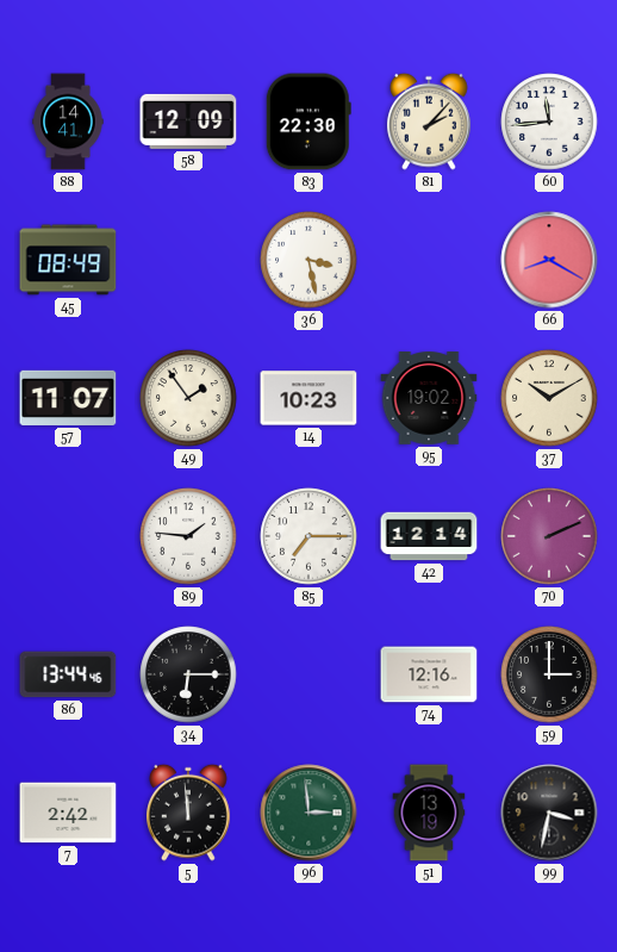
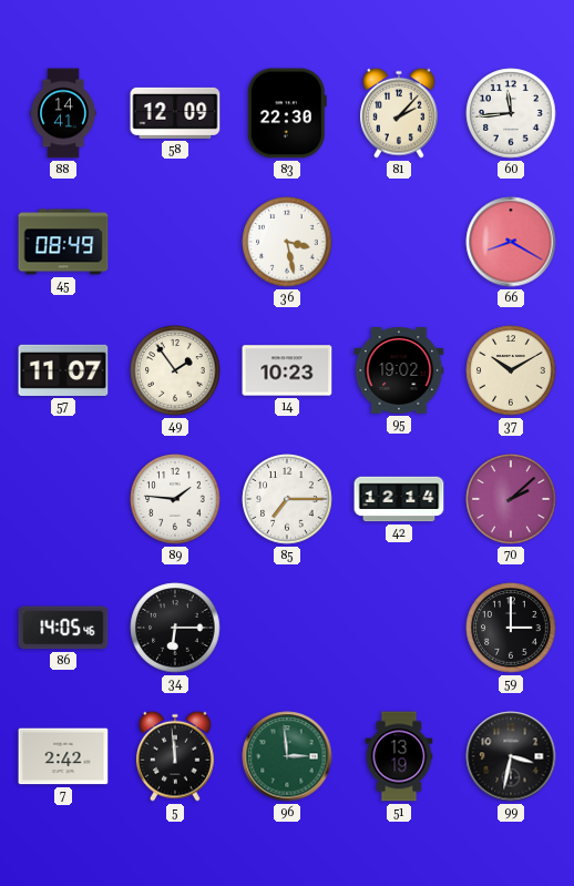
70: 2:11 -> 2:08
86: 13:44 -> 14:05
74: 12:16 -> none
